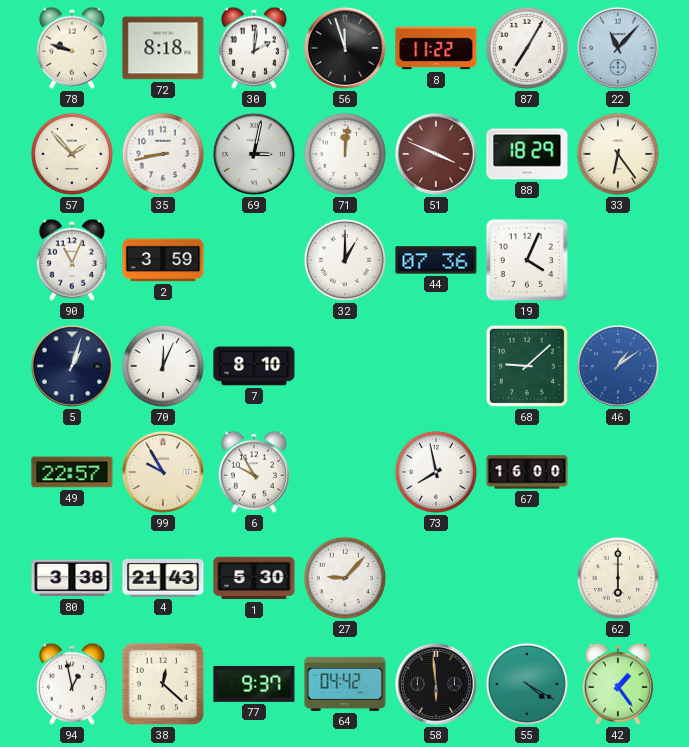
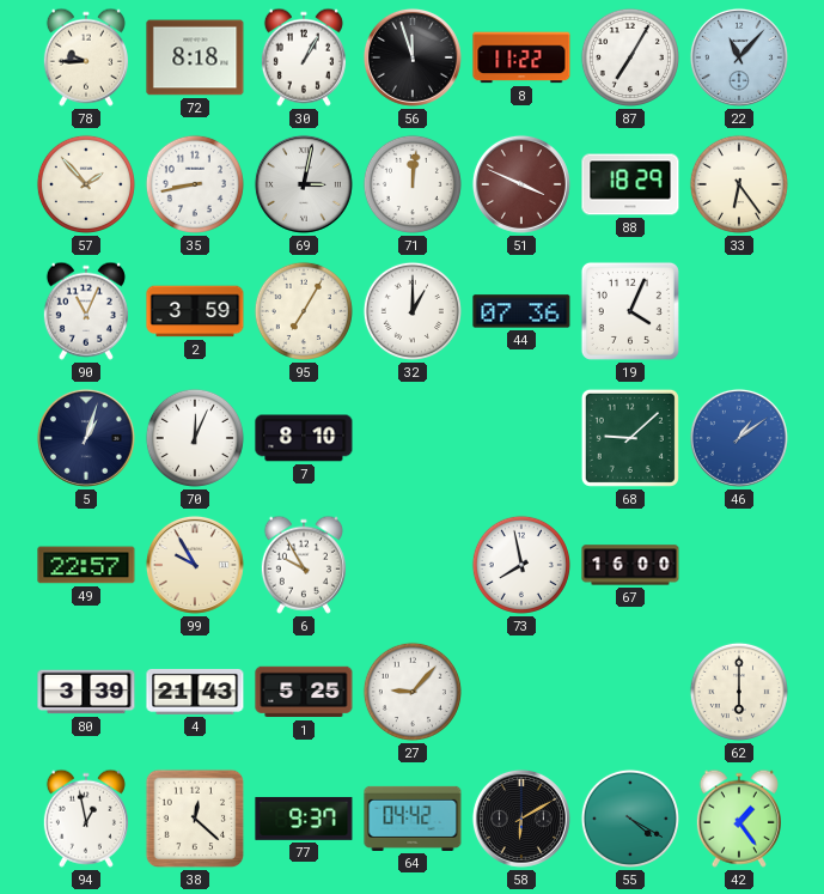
78: 9:48 -> 9:45
30: 2:01 -> 1:05
95: none -> 7:05
80: 3:38 -> 3:39
1: 5:30 -> 5:25
58: 5:59 -> 6:10
